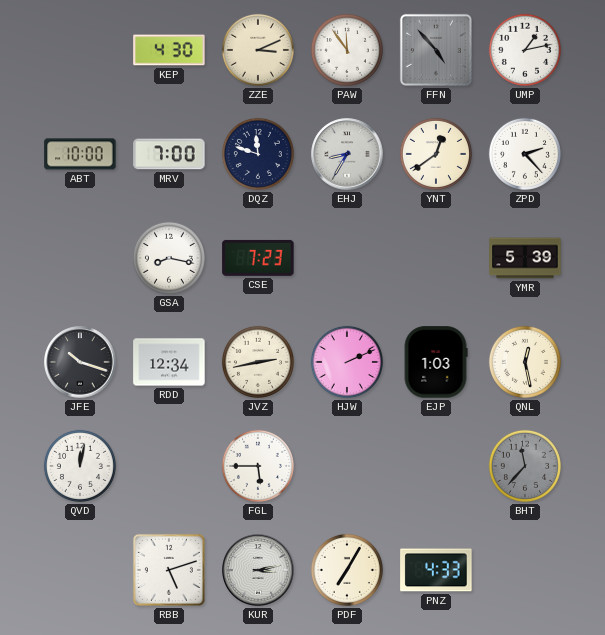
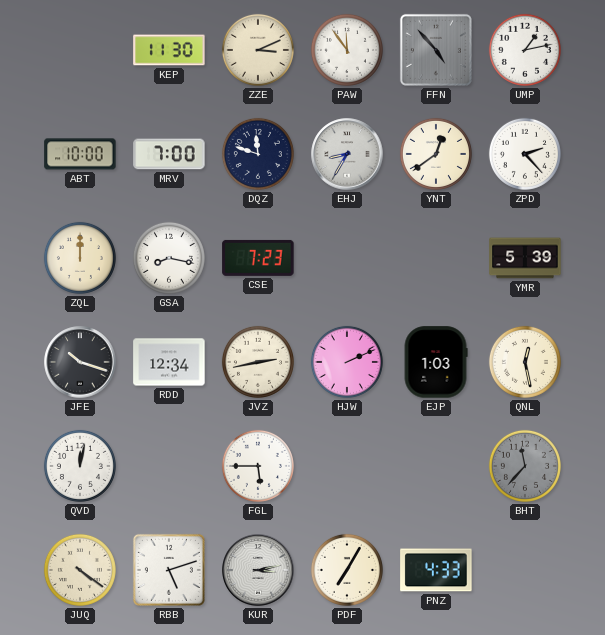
KEP: 4:30 -> 11:30
ZQL: none -> 12:00
JUQ: none -> 4:21
